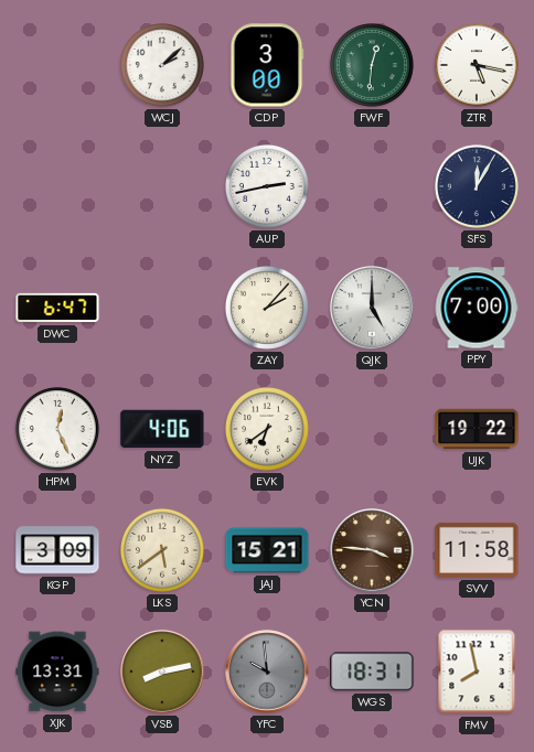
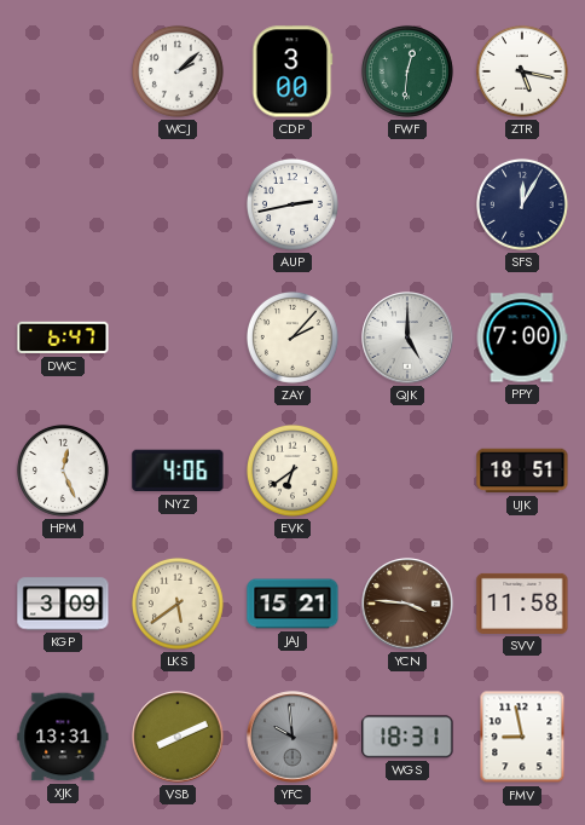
UJK: 19:22 -> 18:51
VSB: 8:13 -> 8:11
FMV: 7:58 -> 8:58
